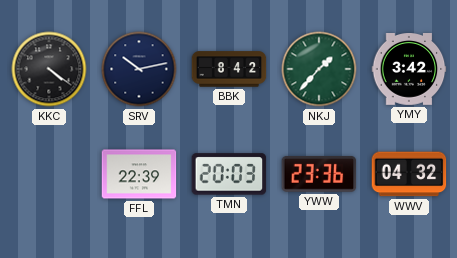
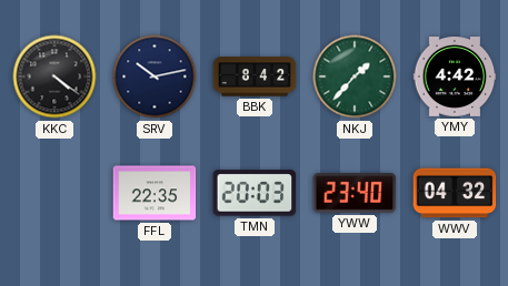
YMY: 3:42 -> 4:42
FFL: 22:39 -> 22:35
YWW: 23:36 -> 23:40
